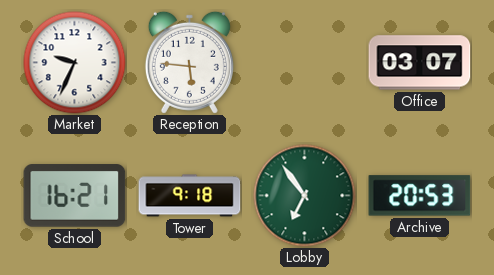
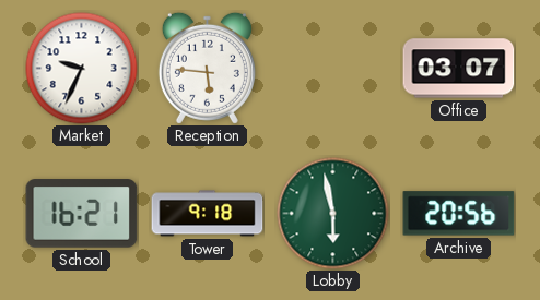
Lobby: 6:54 -> 5:58
Archive: 20:53 -> 20:56
